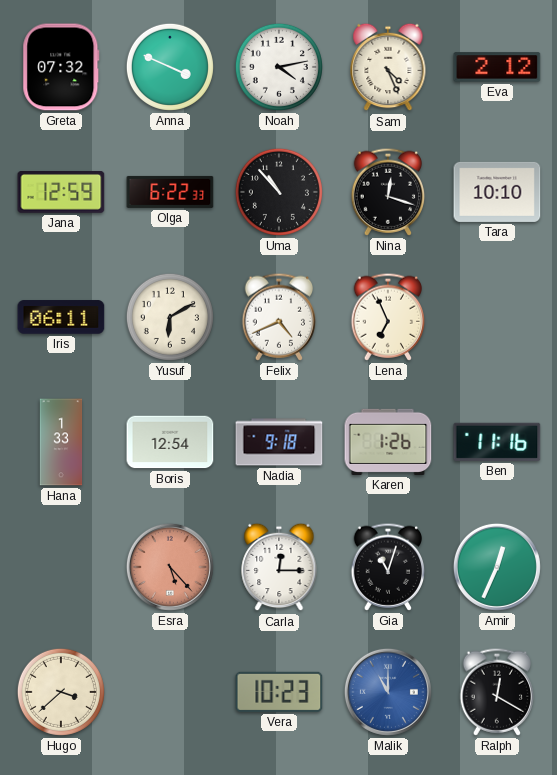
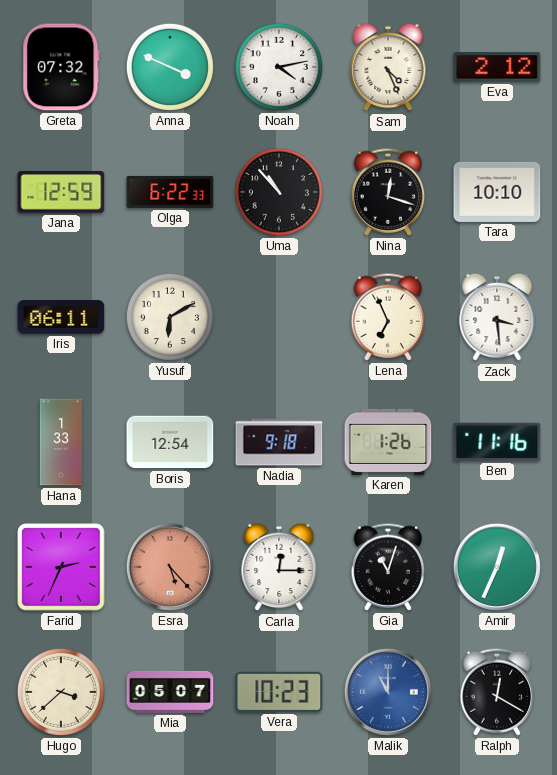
Felix: 4:41 -> none
Zack: none -> 3:29
Farid: none -> 2:34
Mia: none -> 05:07
